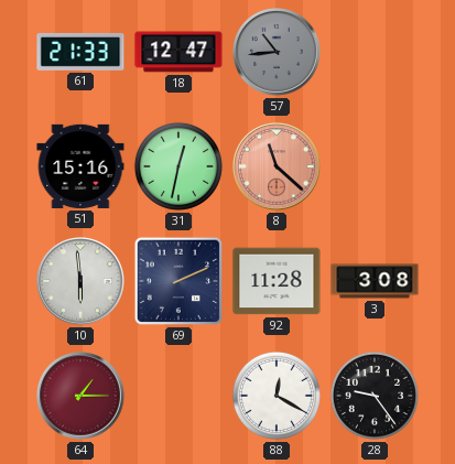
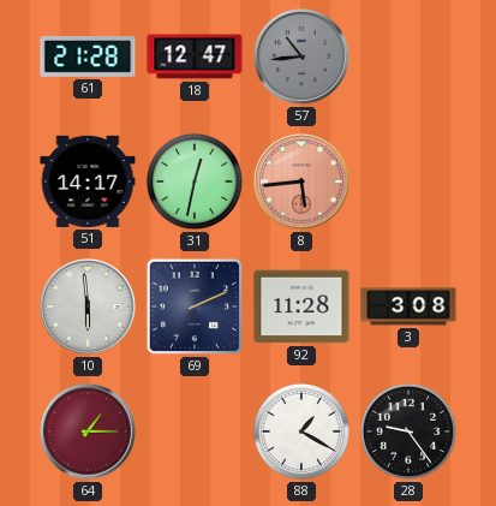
61: 21:33 -> 21:28
51: 15:16 -> 14:17
8: 11:22 -> 5:44
88: 12:20 -> 1:20
